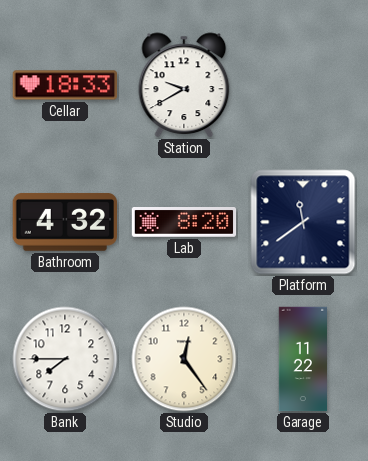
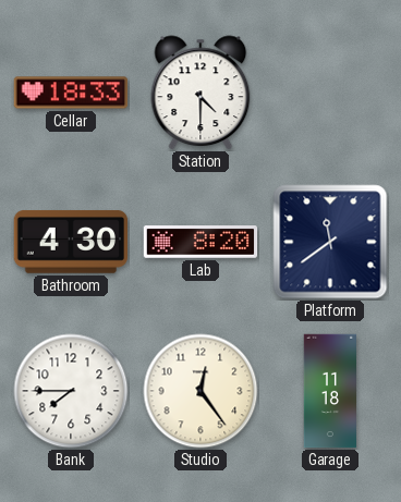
Station: 9:40 -> 4:30
Bathroom: 4:32 -> 4:30
Garage: 11:22 -> 11:18
